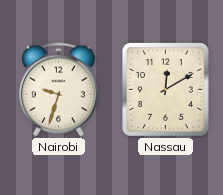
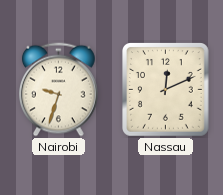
Nassau: 12:10 -> 12:11
